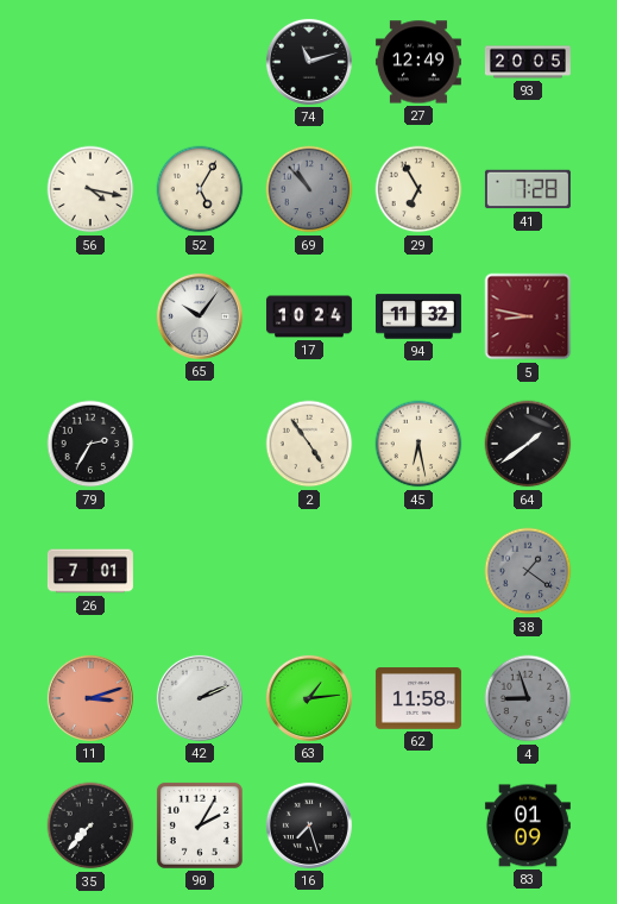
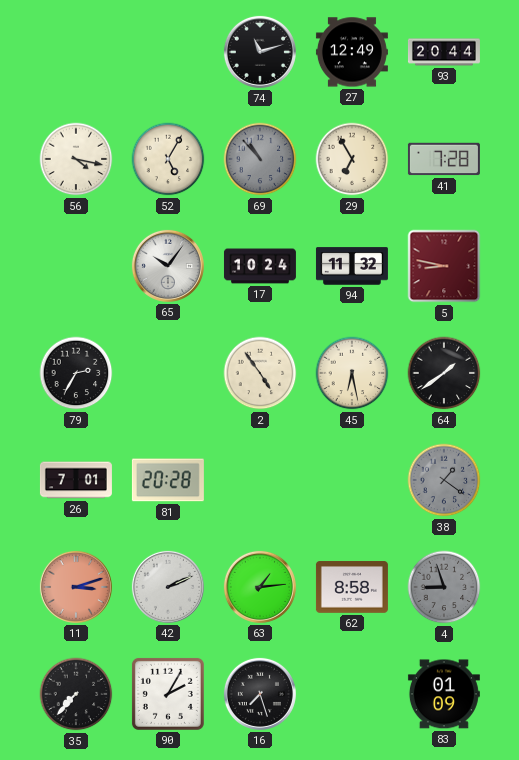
93: 20:05 -> 20:44
81: none -> 20:28
62: 11:58 -> 8:58
